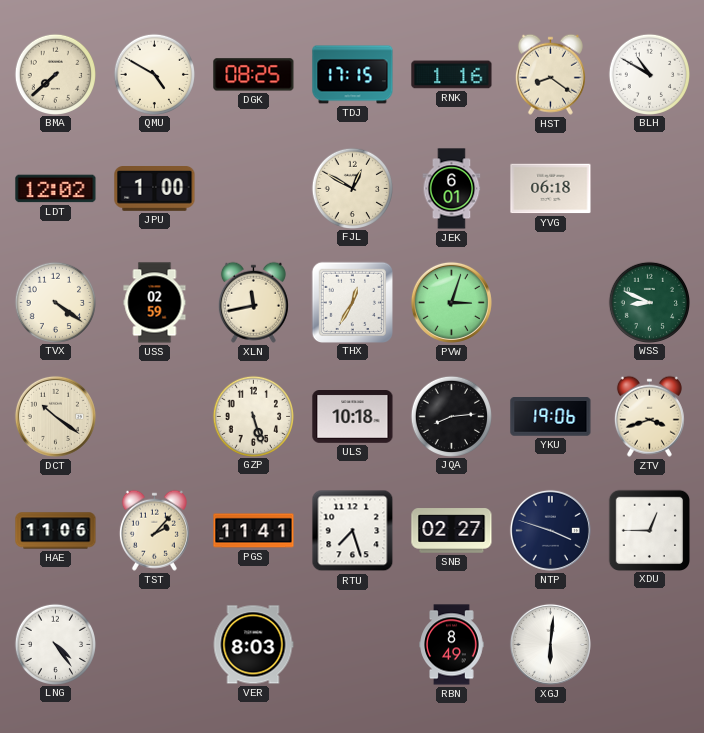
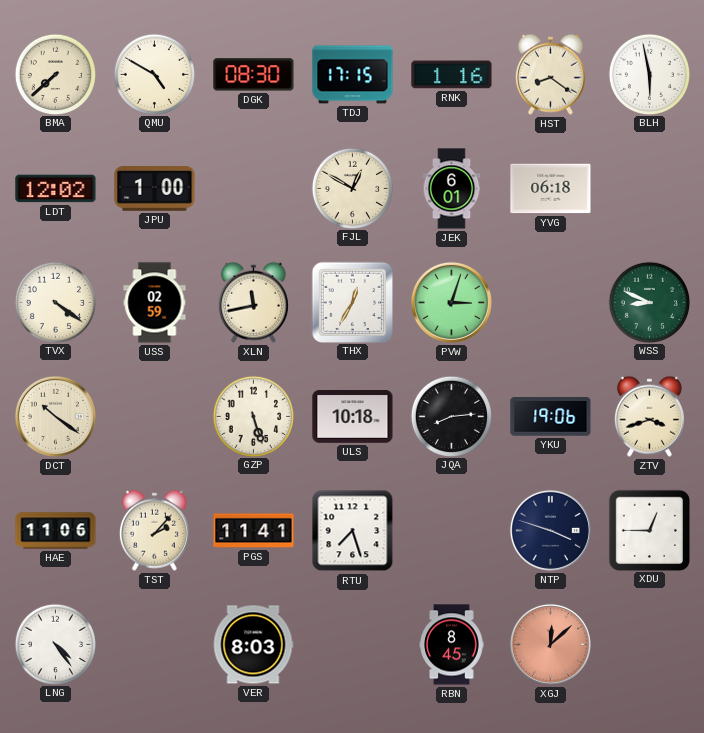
DGK: 08:25 -> 08:30
BLH: 10:50 -> 5:58
SNB: 02:27 -> none
RBN: 8:49 -> 8:45
XGJ: 6:01 -> 12:08
XGJ dial: white -> salmon
